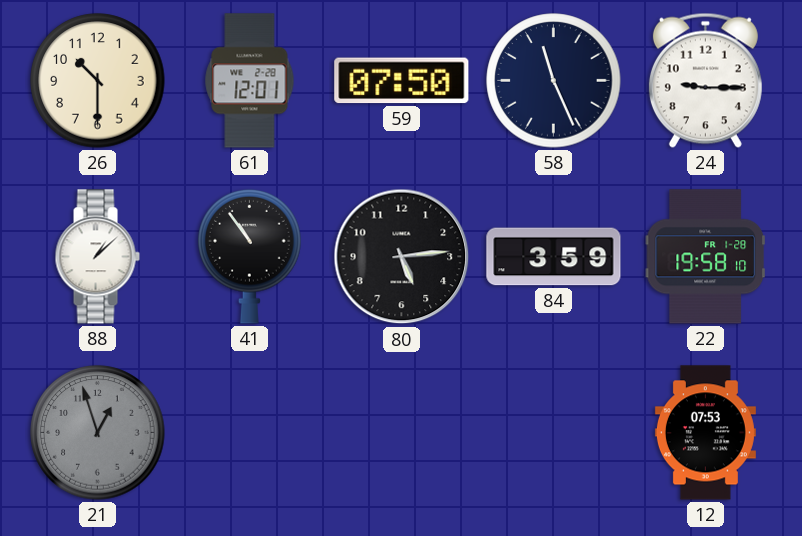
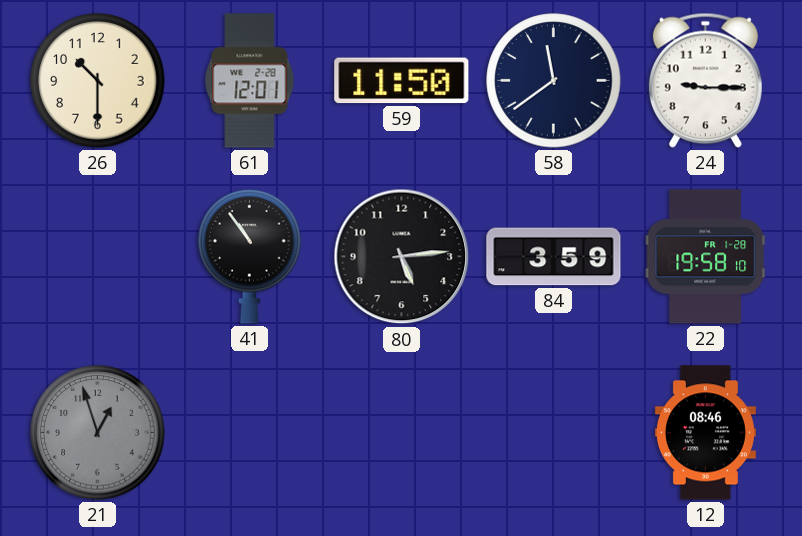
59: 07:50 -> 11:50
58: 11:26 -> 11:39
88: 1:08 -> none
12: 07:53 -> 08:46
